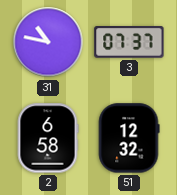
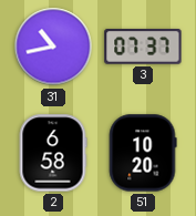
31: 10:47 -> 10:43
51: 12:32 -> 10:20
